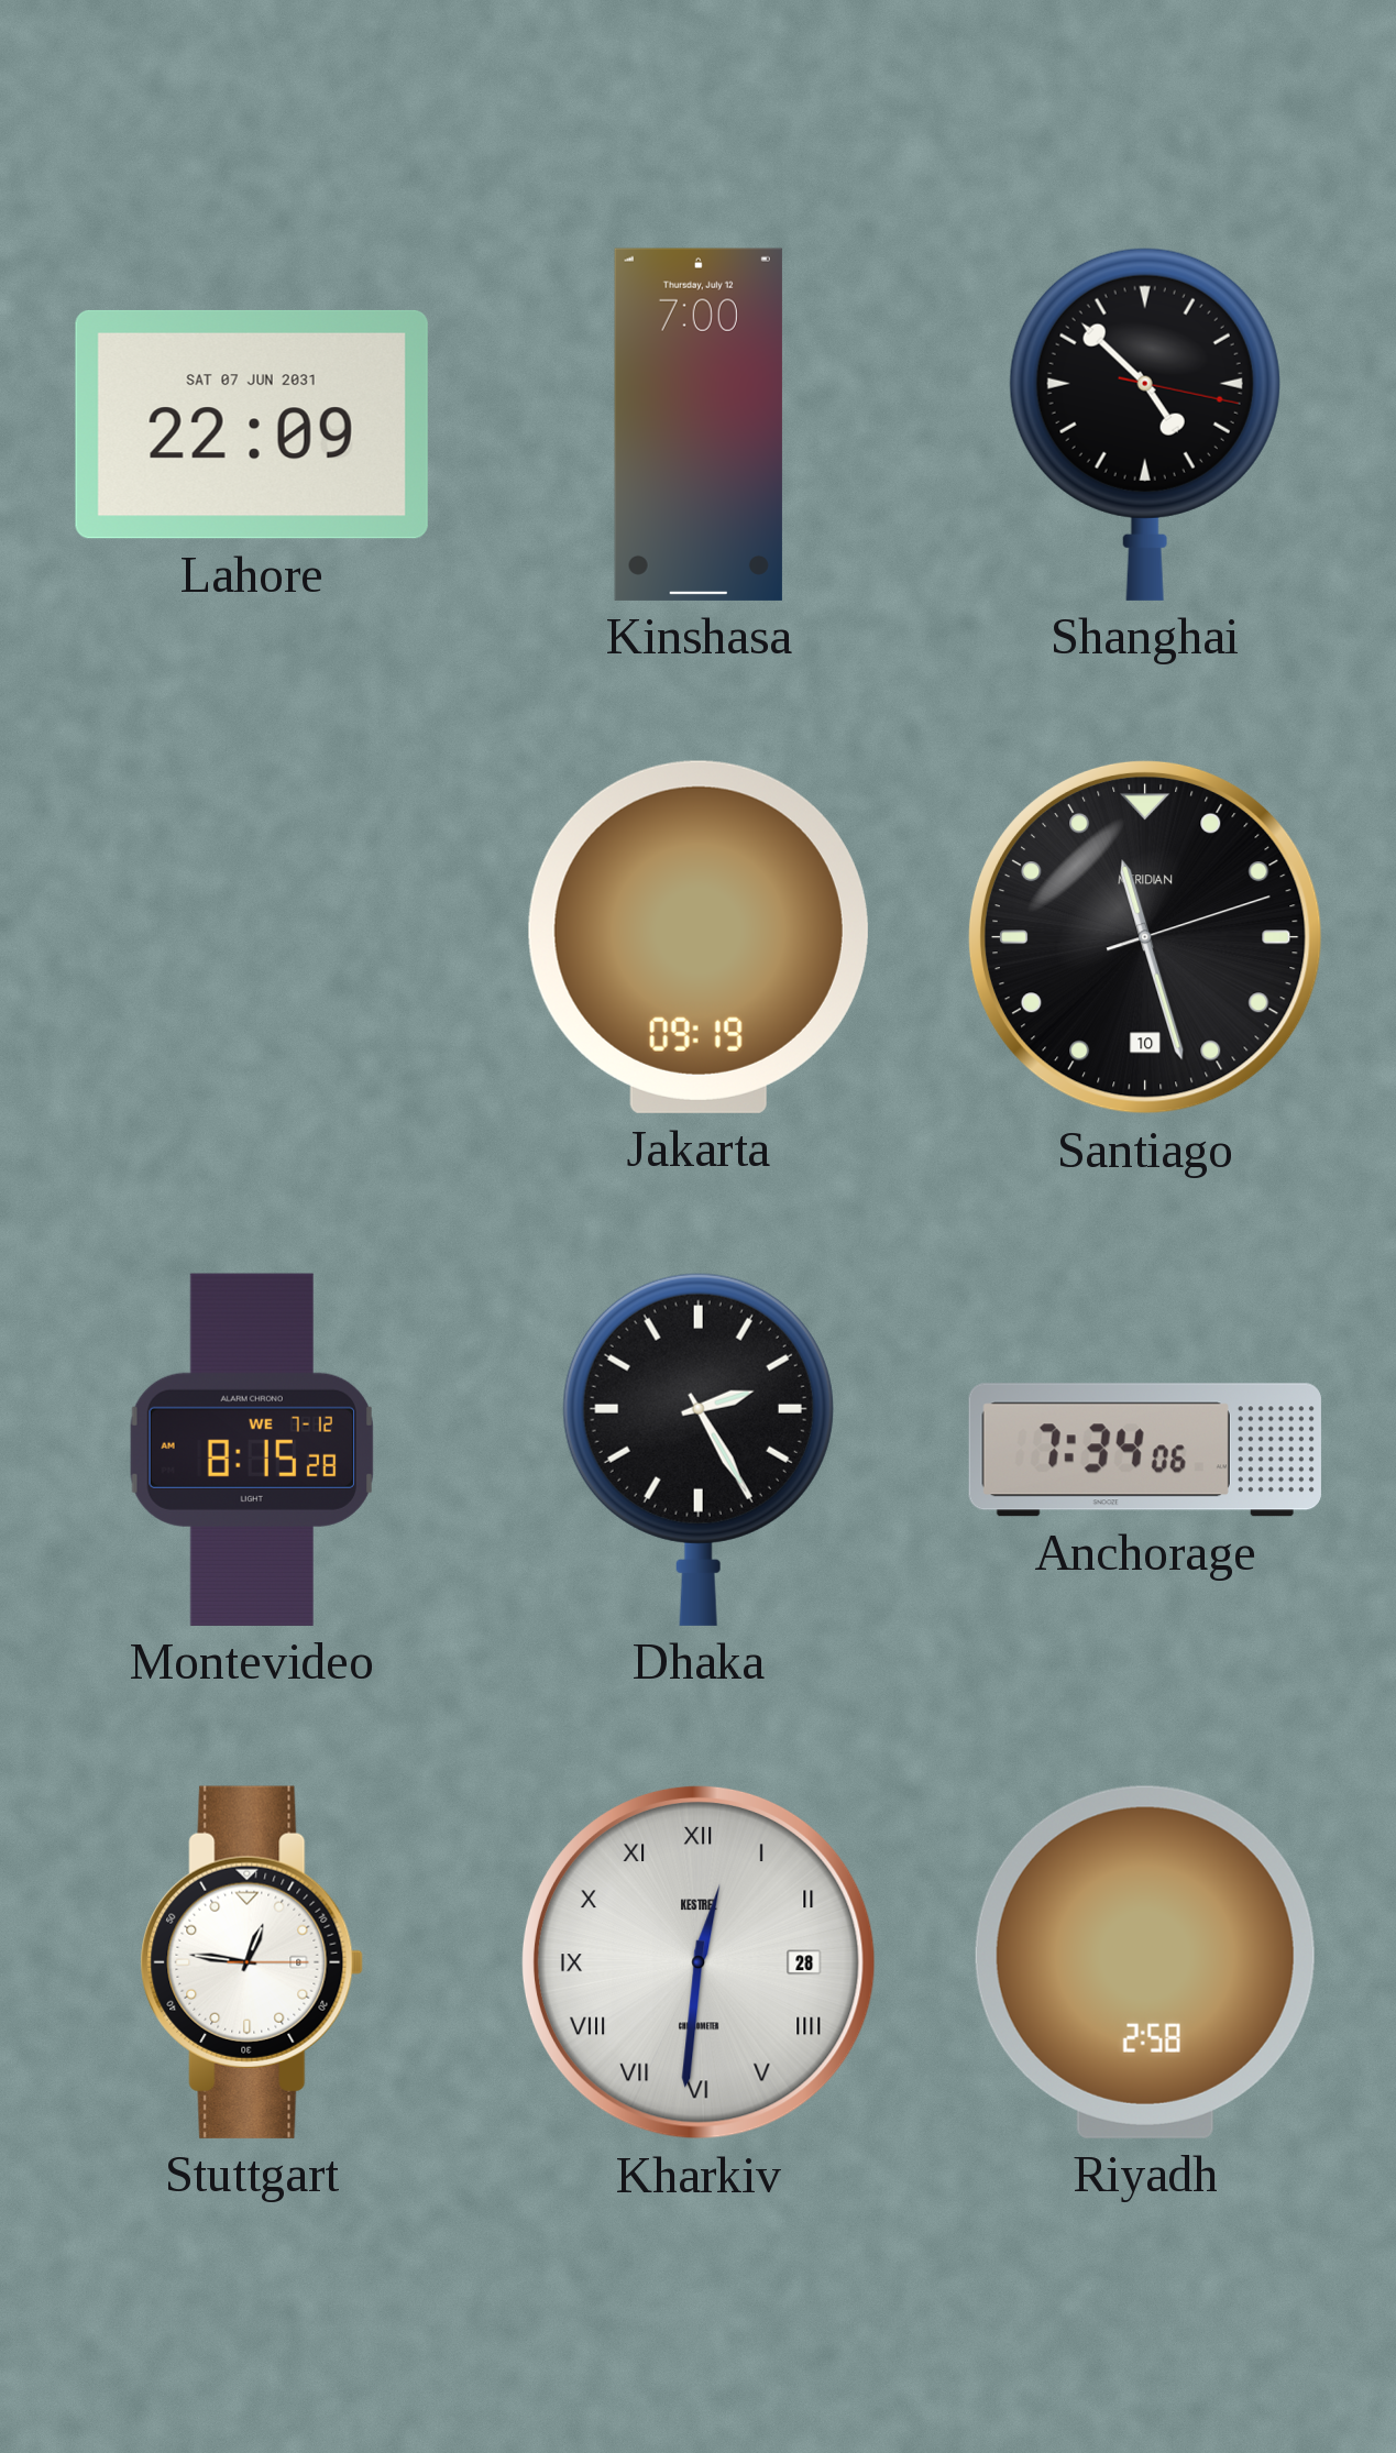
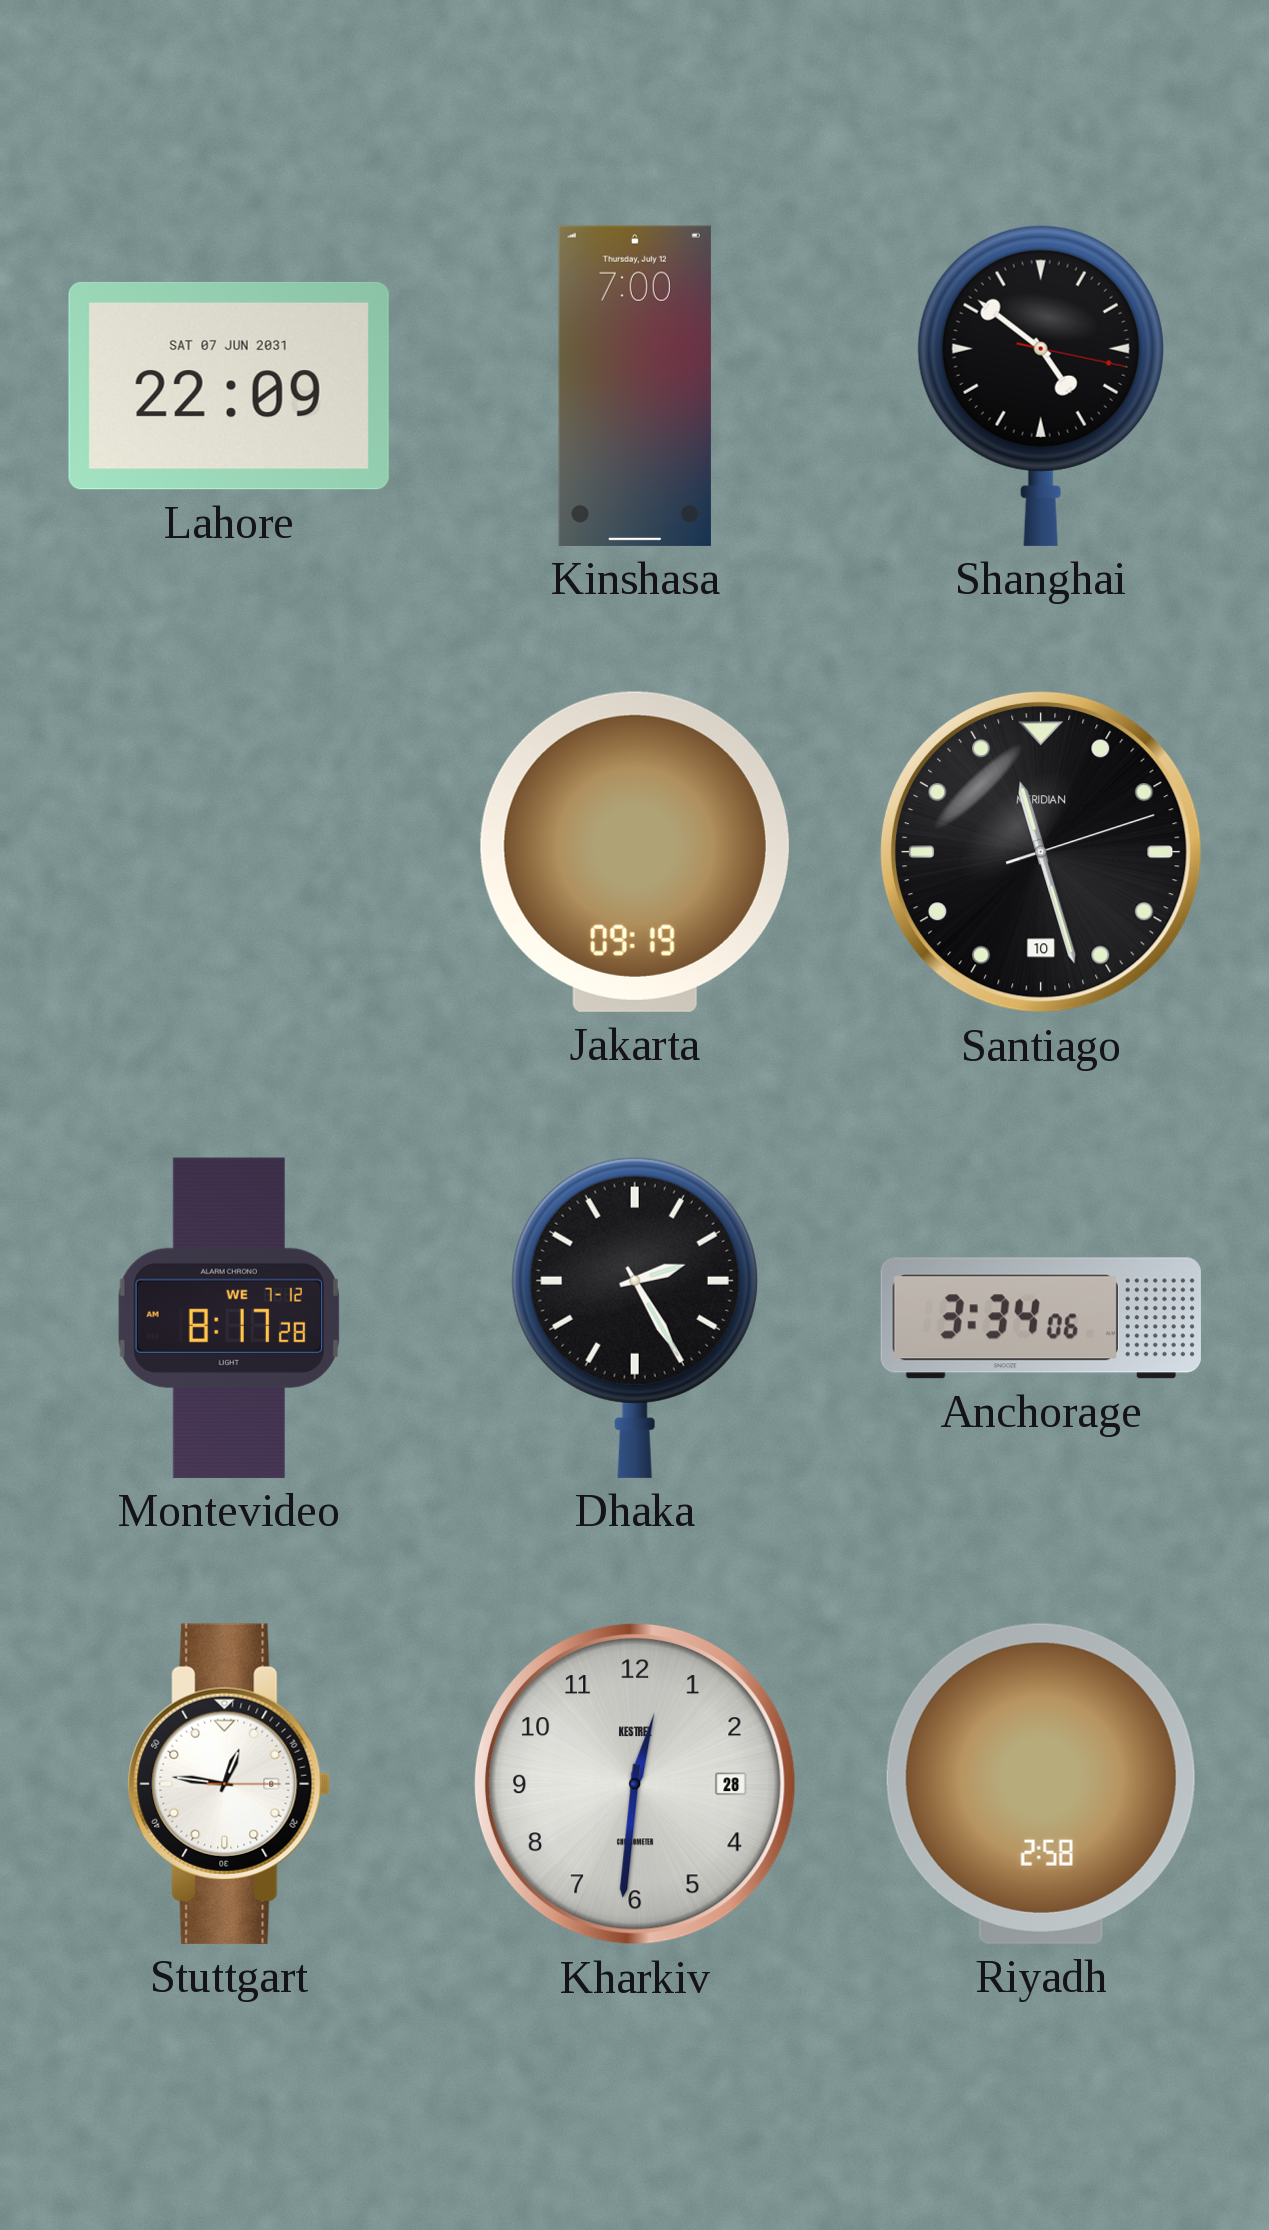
Shanghai: 4:52 -> 4:51
Montevideo: 8:15 -> 8:17
Anchorage: 7:34 -> 3:34
Kharkiv numerals: Roman -> Arabic
